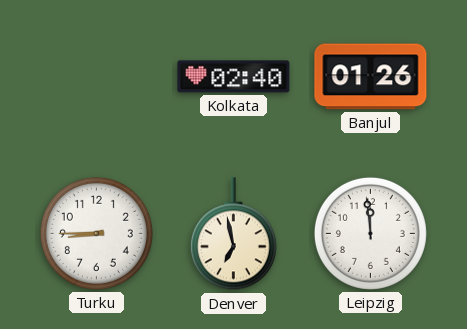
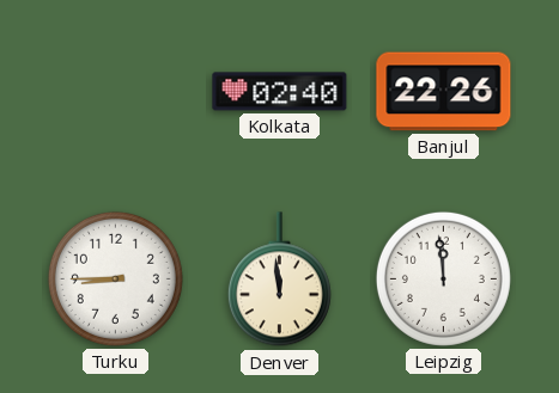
Banjul: 01:26 -> 22:26
Denver: 6:58 -> 11:59
